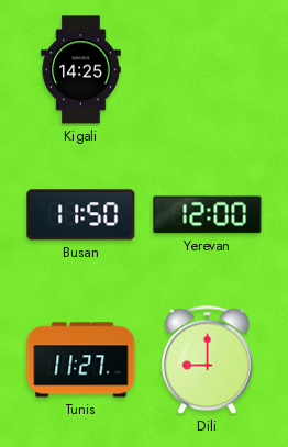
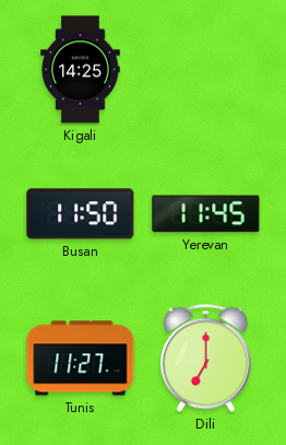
Yerevan: 12:00 -> 11:45
Dili: 9:00 -> 7:00
